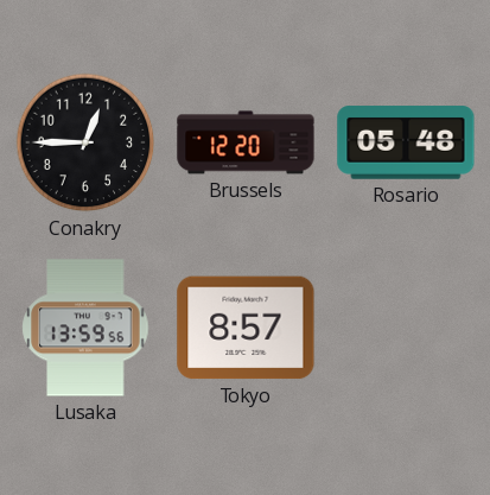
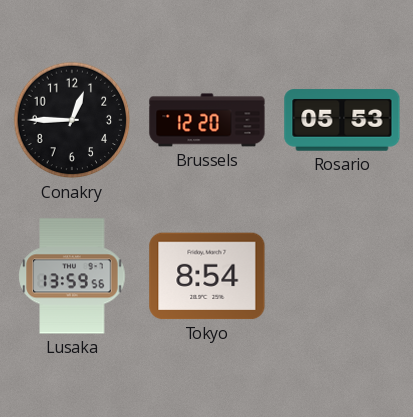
Rosario: 05:48 -> 05:53
Tokyo: 8:57 -> 8:54
